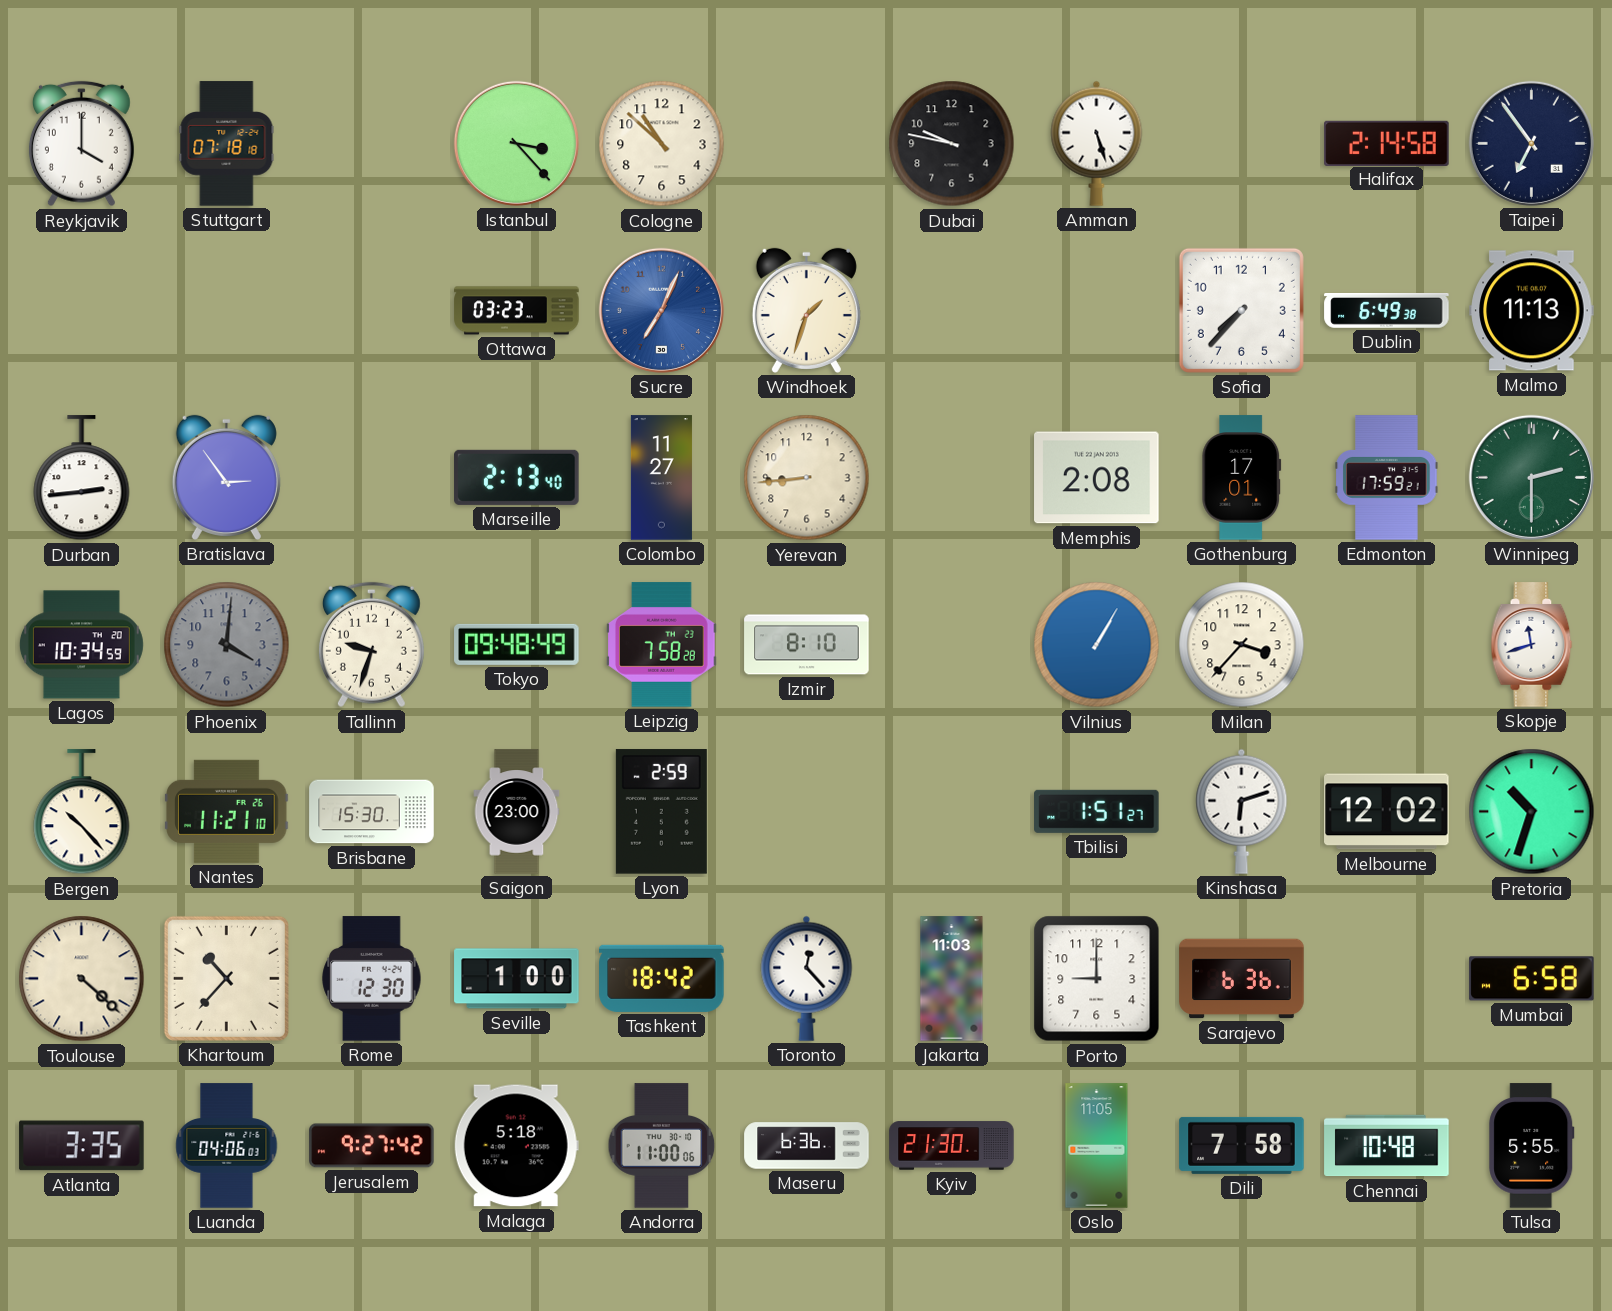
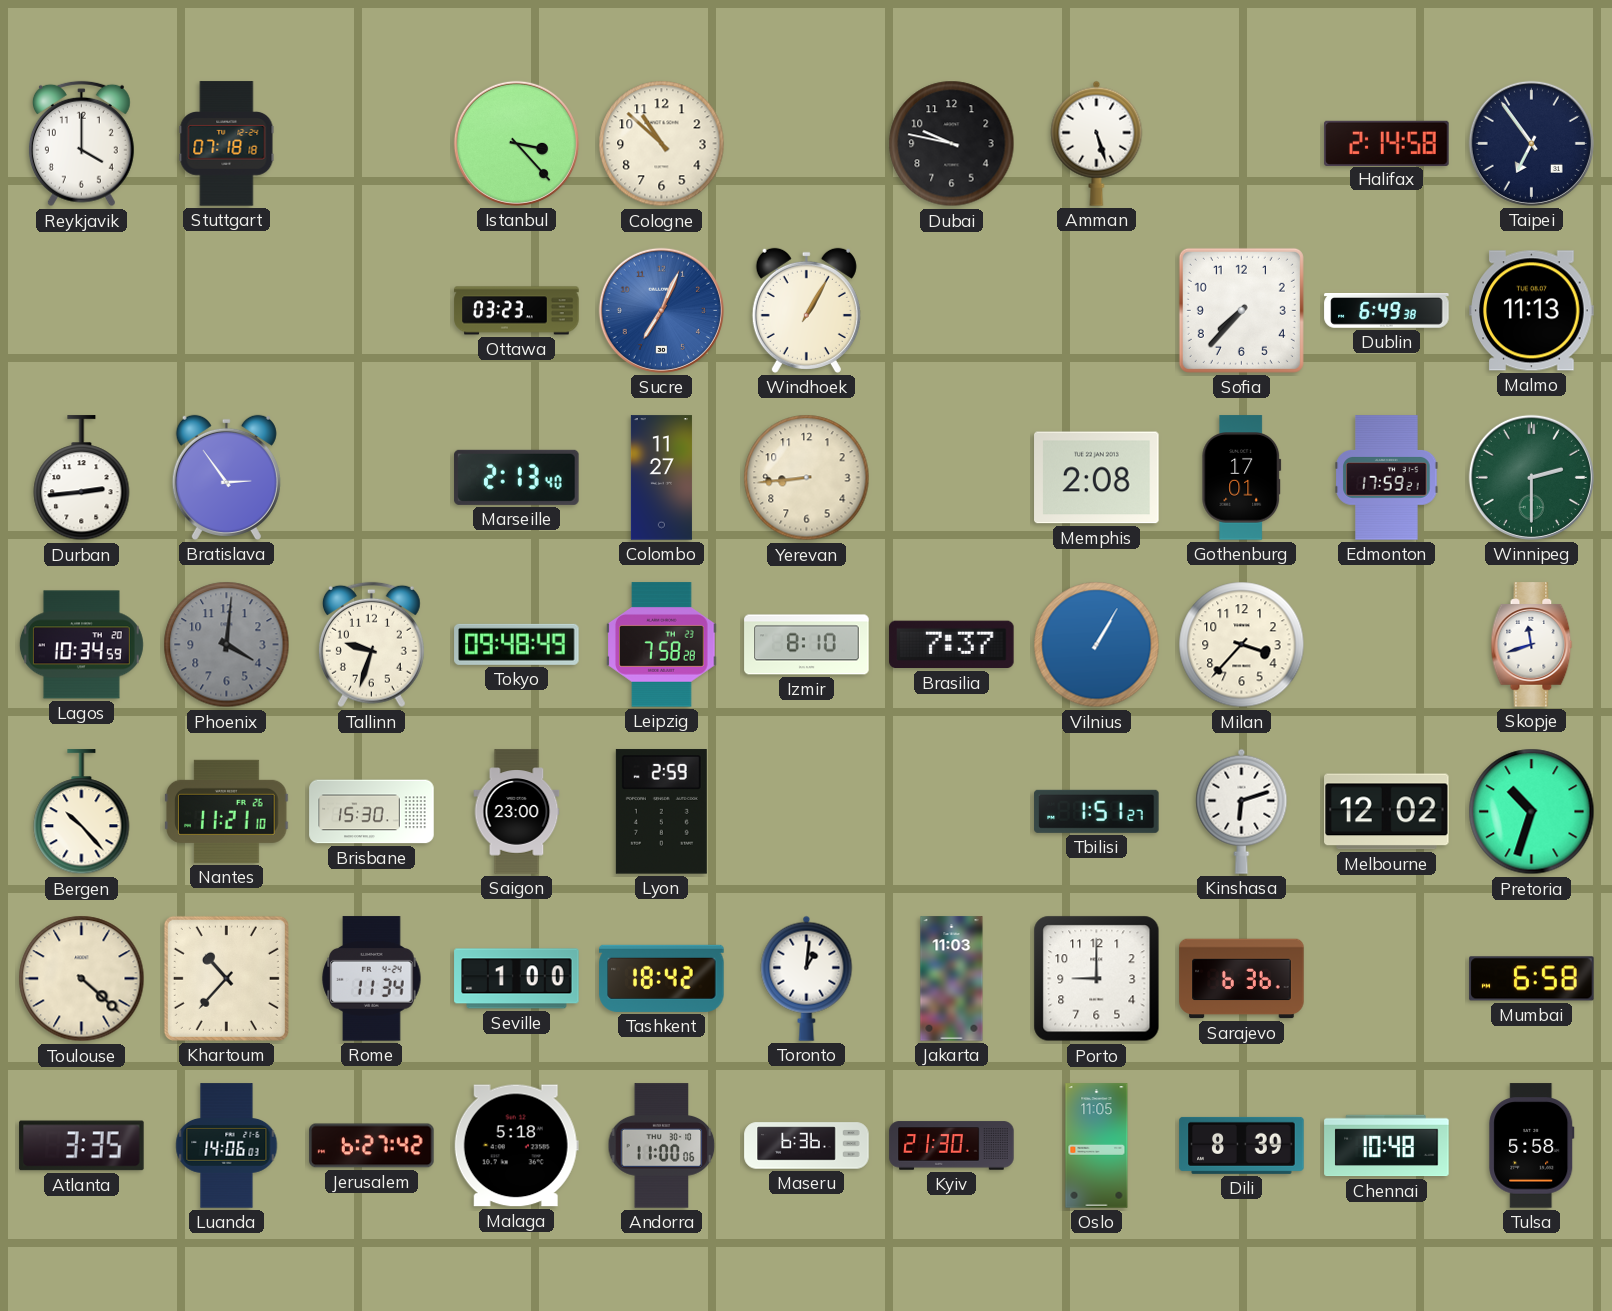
Windhoek: 1:33 -> 1:05
Brasilia: none -> 7:37
Rome: 12:30 -> 11:34
Toronto: 12:23 -> 1:01
Luanda: 04:06 -> 14:06
Jerusalem: 9:27 -> 6:27
Dili: 7:58 -> 8:39
Tulsa: 5:55 -> 5:58
